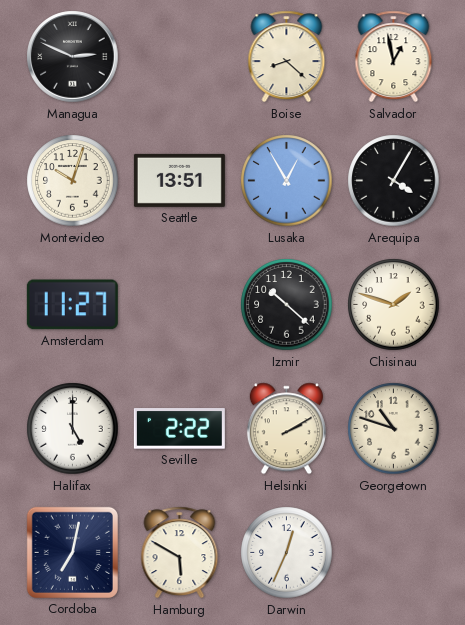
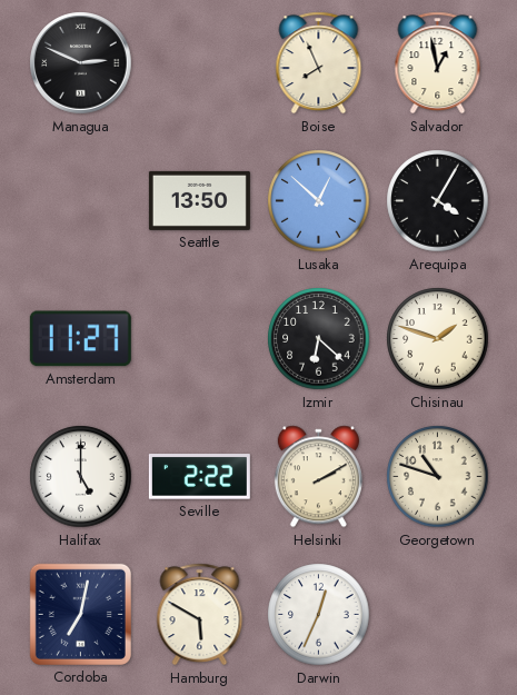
Boise: 8:22 -> 7:56
Montevideo: 10:03 -> none
Seattle: 13:51 -> 13:50
Lusaka: 12:55 -> 12:52
Izmir: 10:22 -> 6:22
